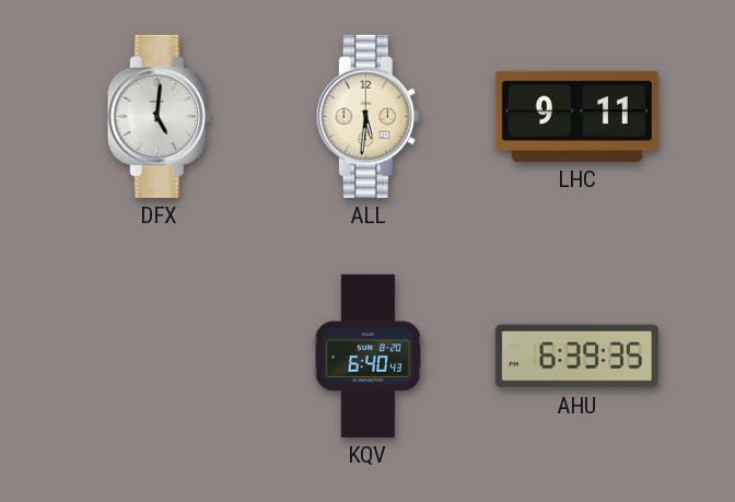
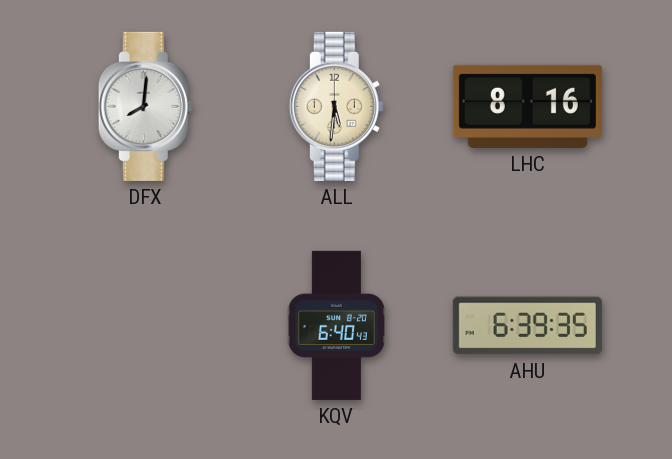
DFX: 5:01 -> 8:01
LHC: 9:11 -> 8:16
